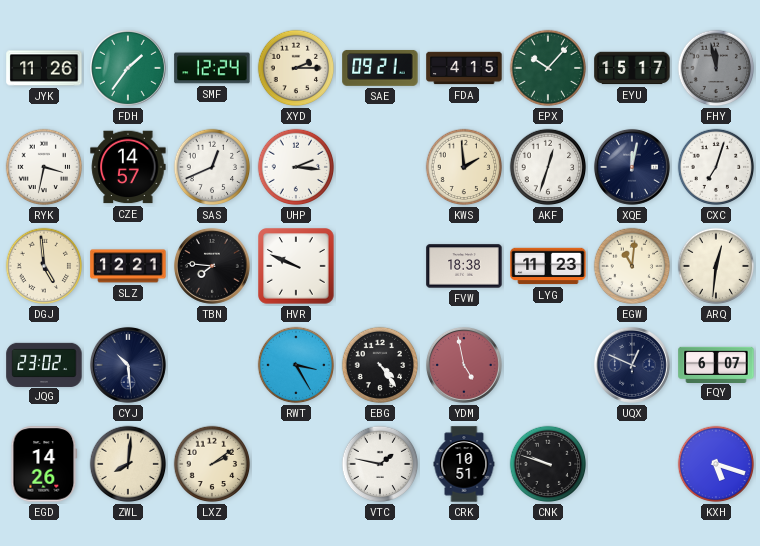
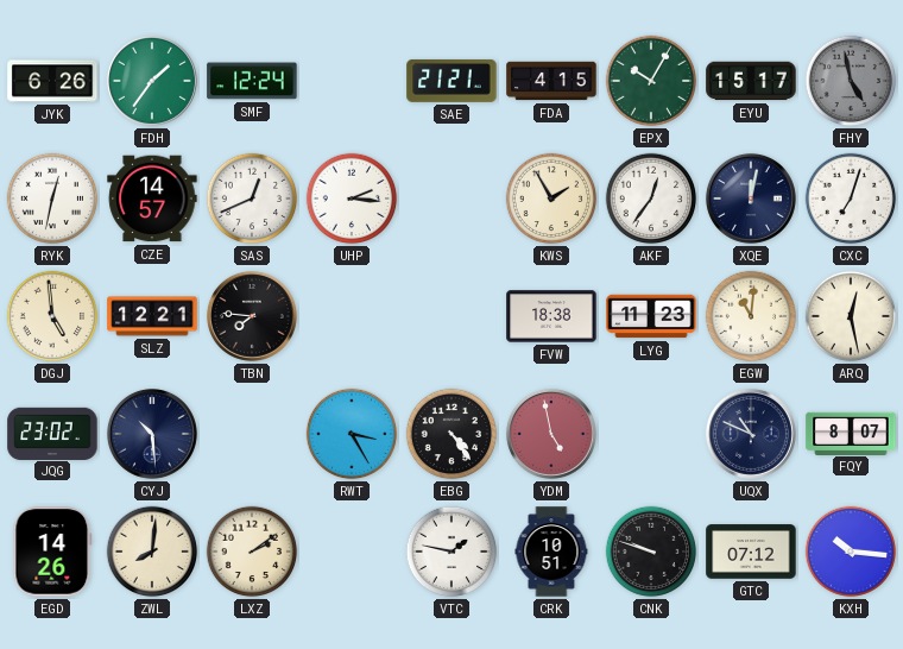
JYK: 11:26 -> 6:26
XYD: 2:15 -> none
SAE: 09:21 -> 21:21
EPX: 10:07 -> 10:05
FHY: 11:58 -> 4:58
RYK: 3:32 -> 12:32
KWS: 1:59 -> 1:55
AKF: 12:33 -> 12:36
HVR: 9:49 -> none
ARQ: 12:31 -> 12:28
UQX: 12:49 -> 10:49
FQY: 6:07 -> 8:07
GTC: none -> 07:12
KXH: 5:18 -> 10:16
